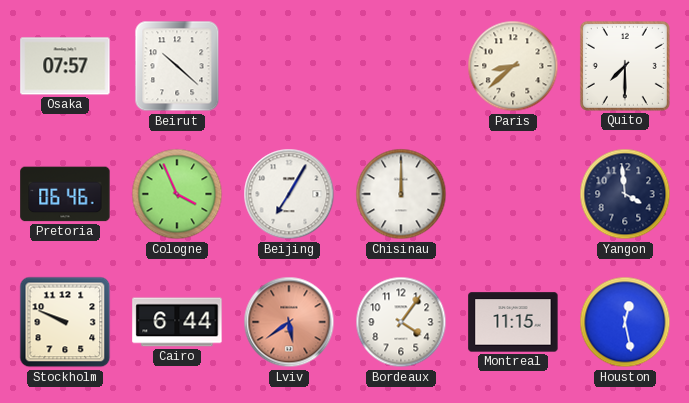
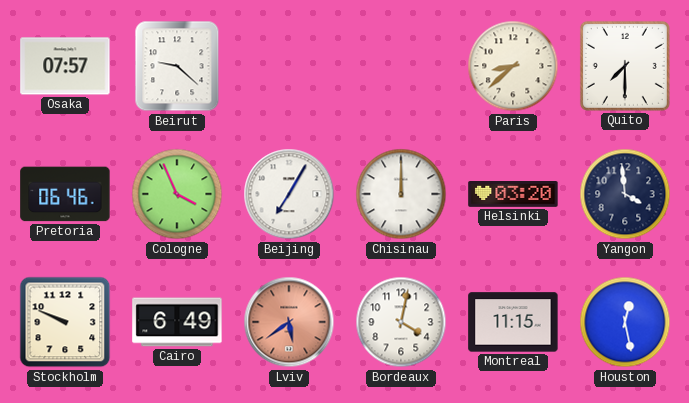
Beirut: 10:22 -> 9:22
Helsinki: none -> 03:20
Cairo: 6:44 -> 6:49
Bordeaux: 4:06 -> 4:02
